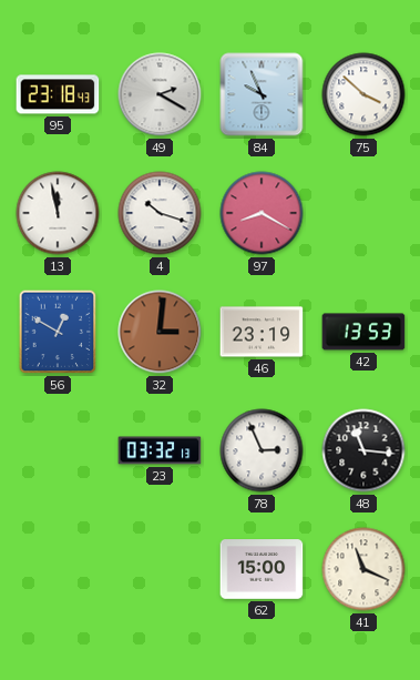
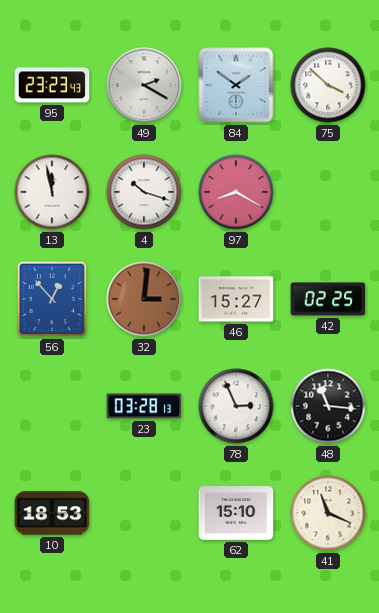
95: 23:18 -> 23:23
84: 9:56 -> 1:51
56: 12:50 -> 12:53
46: 23:19 -> 15:27
42: 13:53 -> 02:25
23: 03:32 -> 03:28
10: none -> 18:53
62: 15:00 -> 15:10
